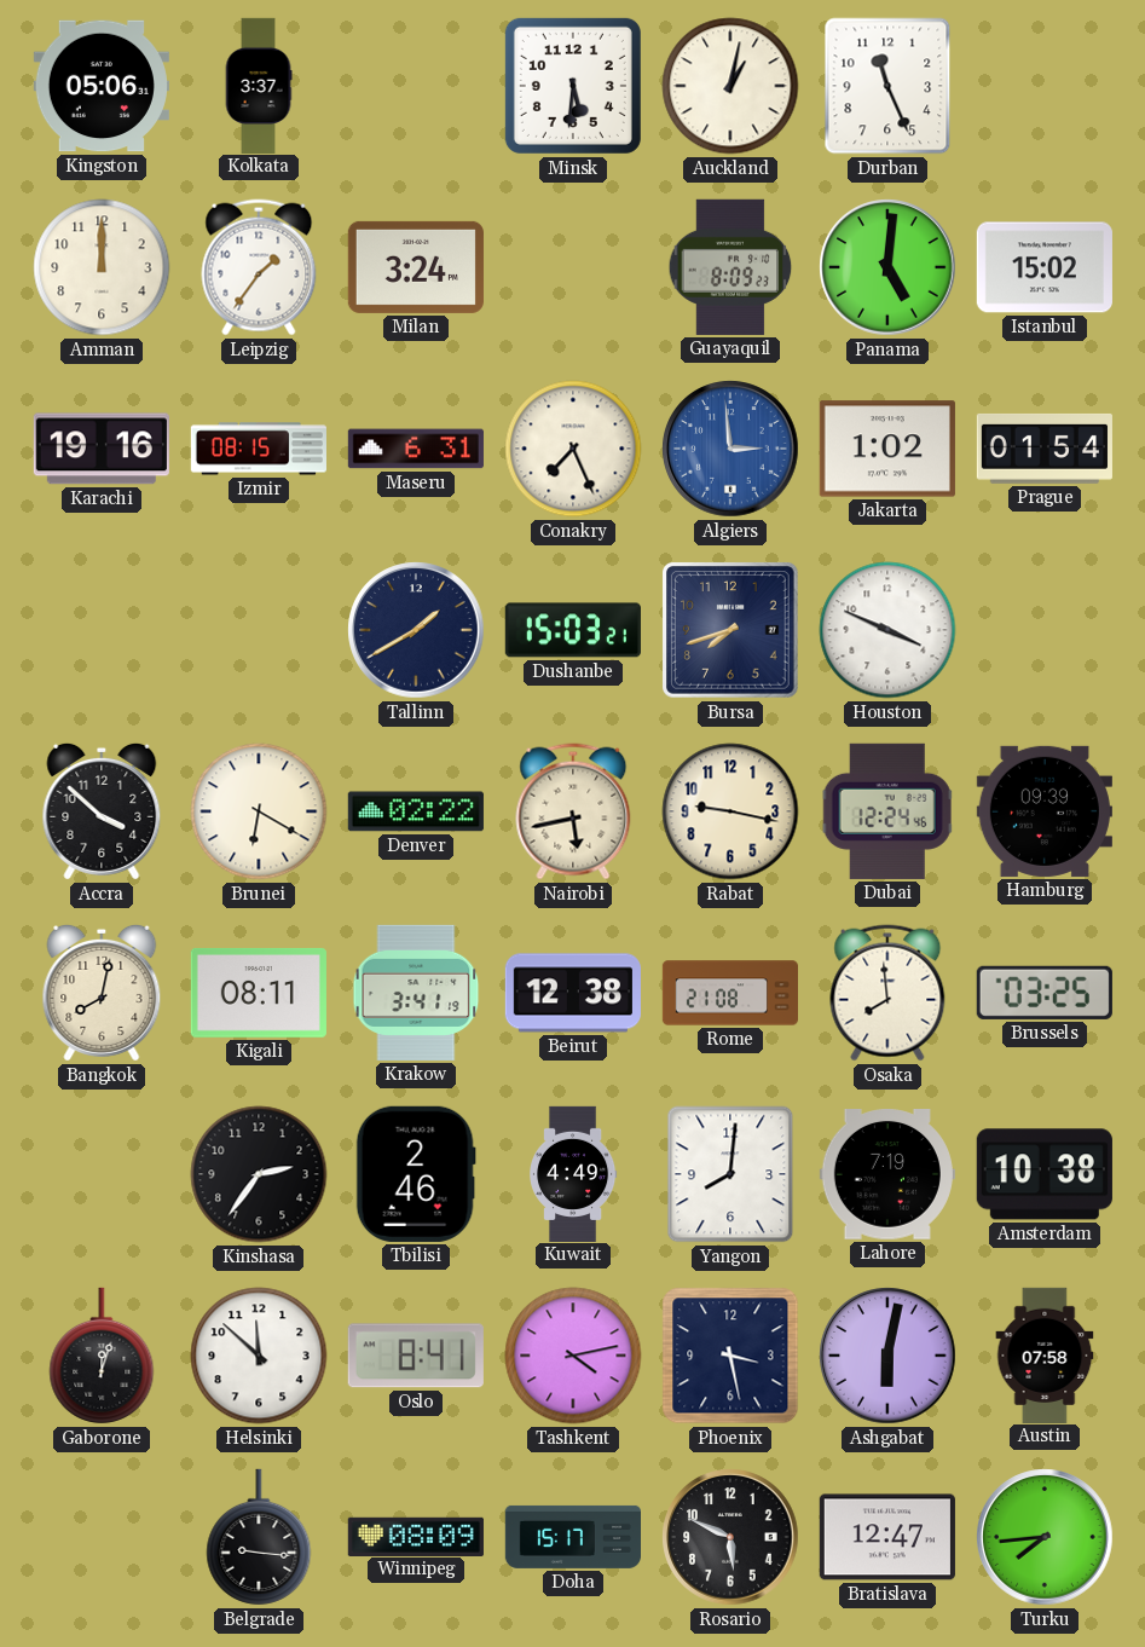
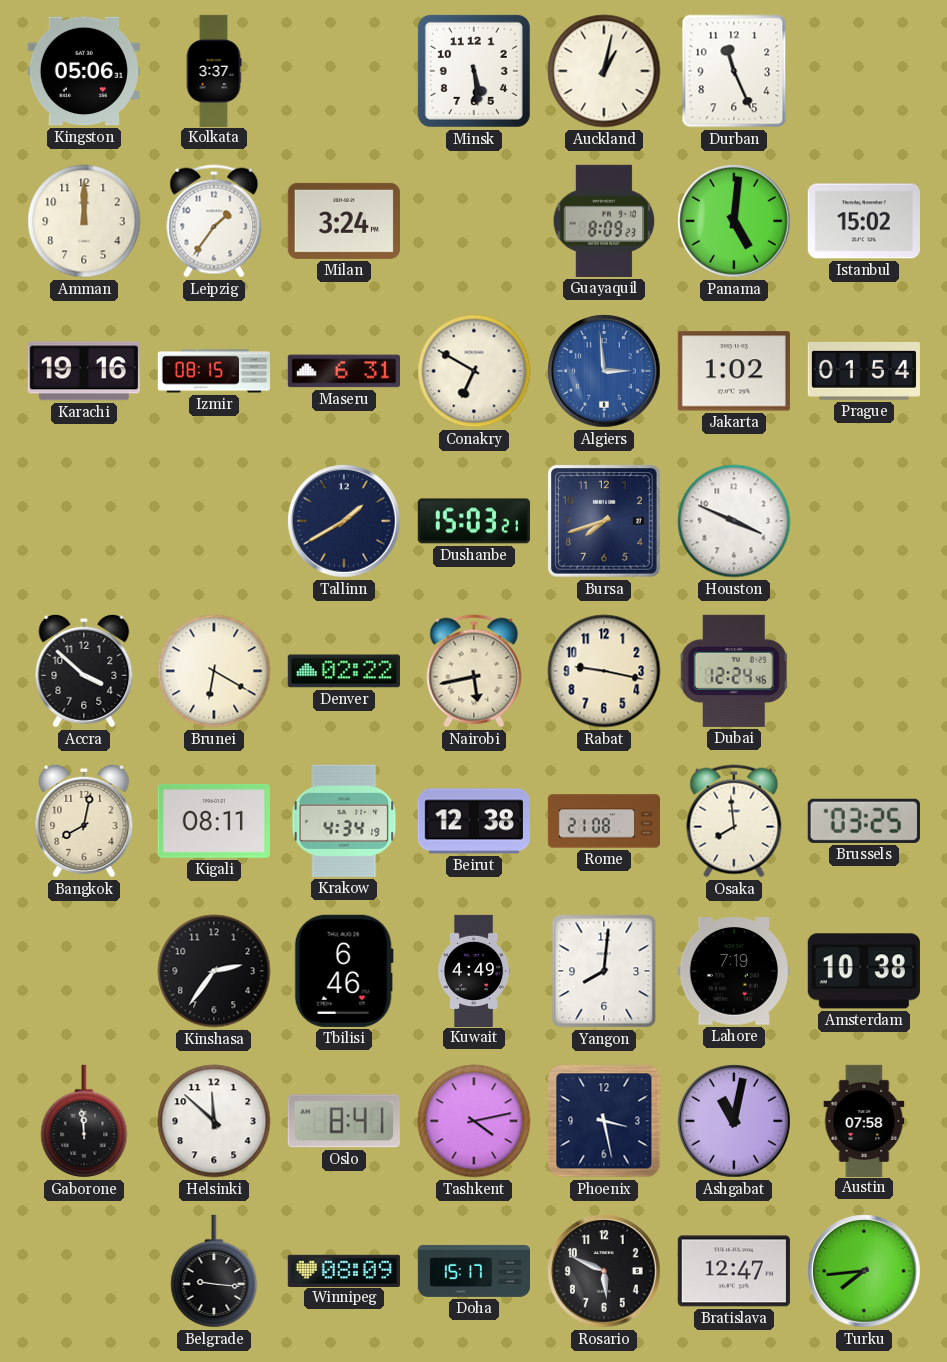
Minsk: 5:31 -> 5:29
Conakry: 7:26 -> 6:50
Hamburg: 09:39 -> none
Krakow: 3:41 -> 4:34
Tbilisi: 2:46 -> 6:46
Gaborone: 12:03 -> 11:59
Ashgabat: 6:02 -> 11:02
